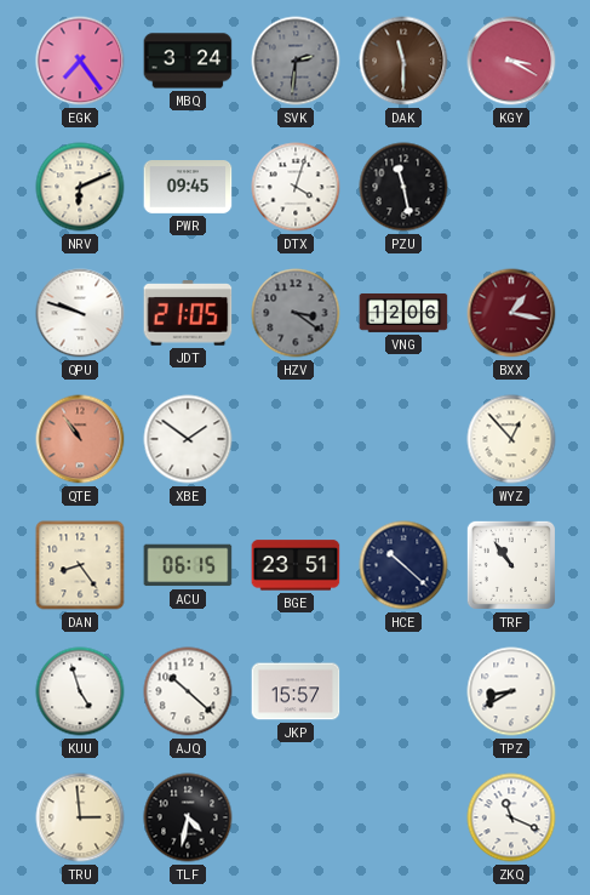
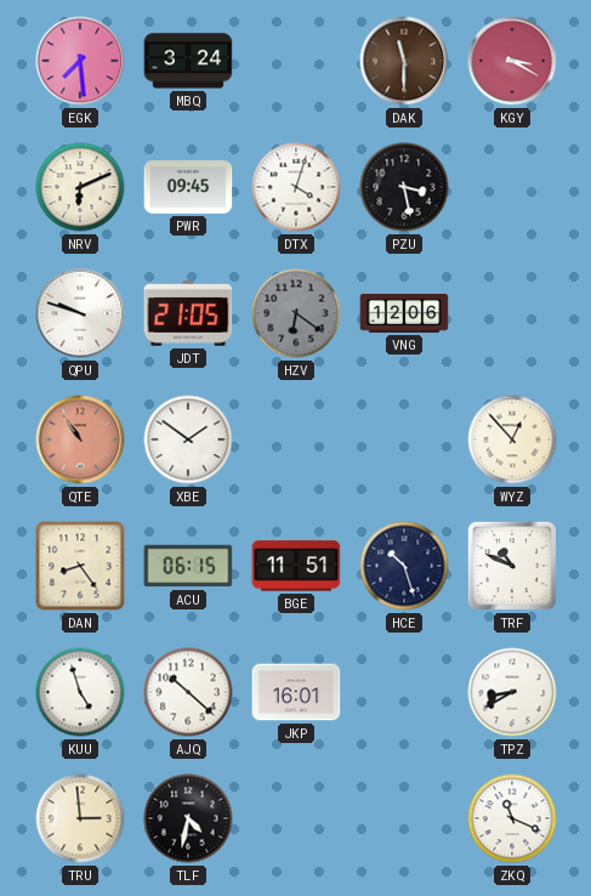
EGK: 7:24 -> 7:29
SVK: 2:31 -> none
PZU: 11:28 -> 3:28
HZV: 3:21 -> 6:21
BXX: 1:17 -> none
BGE: 23:51 -> 11:51
HCE: 10:22 -> 10:27
TRF: 10:54 -> 10:49
JKP: 15:57 -> 16:01
